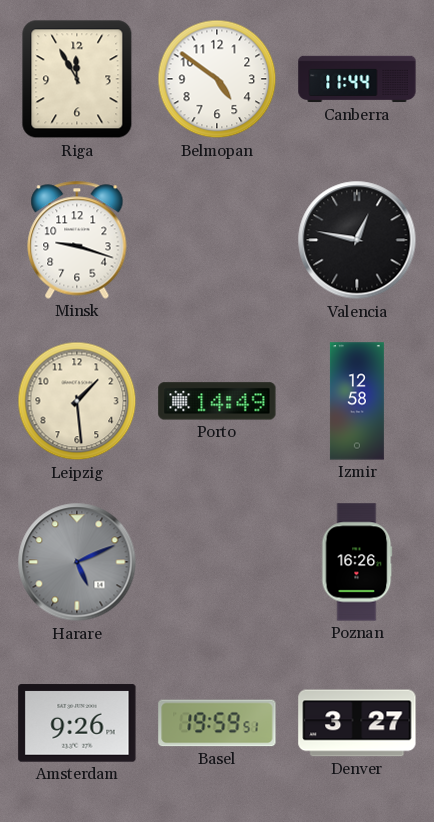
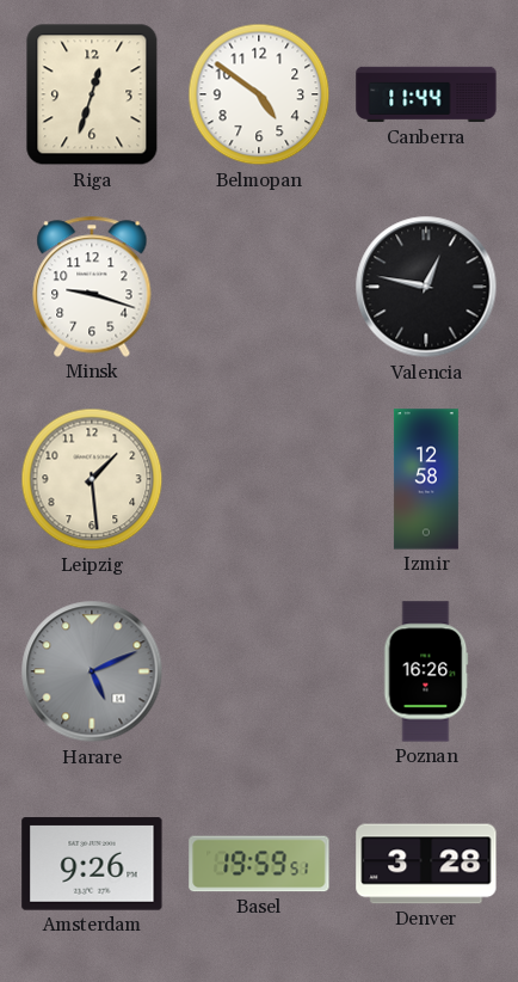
Riga: 11:55 -> 12:33
Porto: 14:49 -> none
Denver: 3:27 -> 3:28
